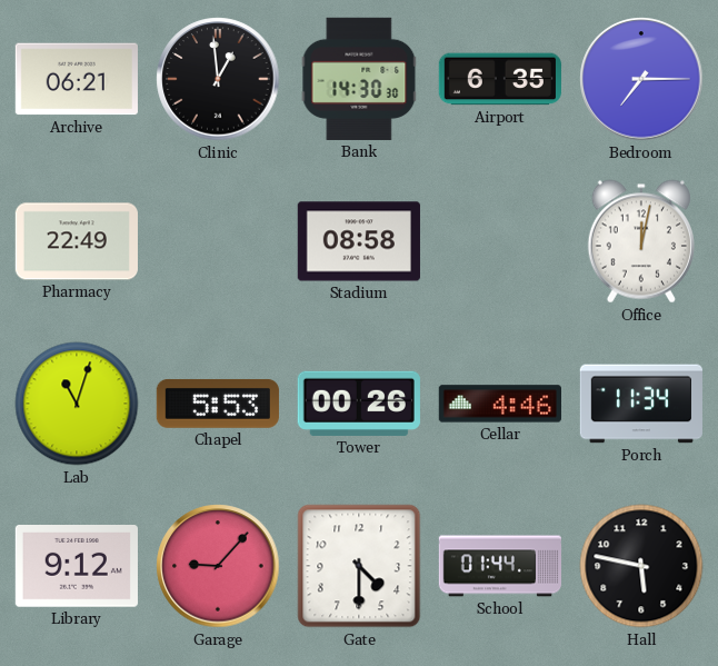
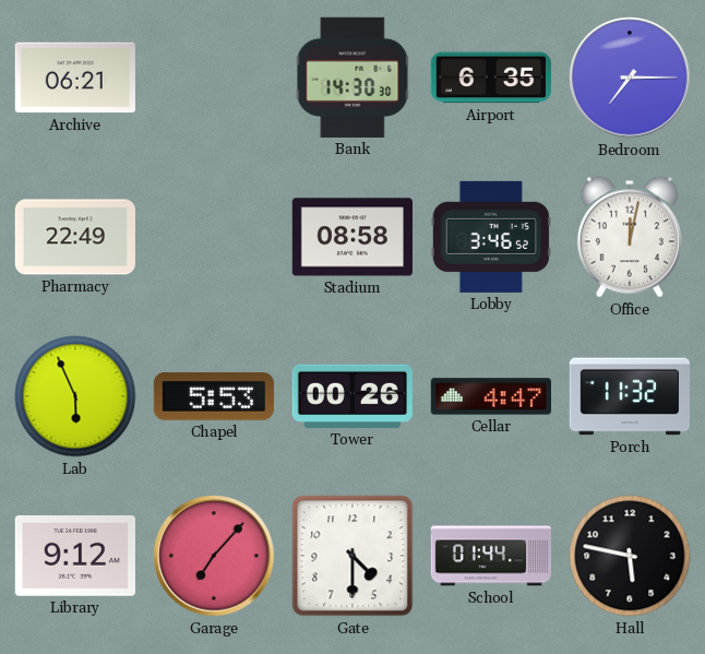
Clinic: 12:59 -> none
Lobby: none -> 3:46
Lab: 11:03 -> 5:56
Cellar: 4:46 -> 4:47
Porch: 11:34 -> 11:32
Garage: 9:07 -> 7:07
